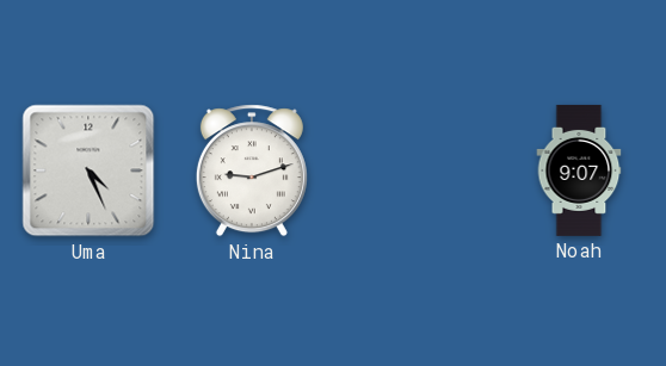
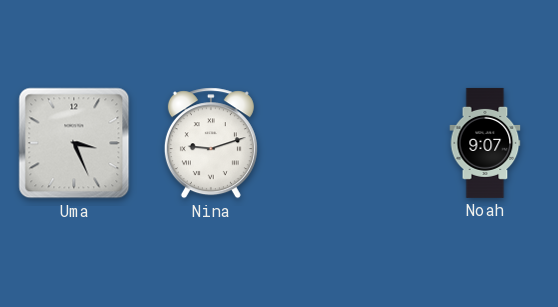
Uma: 4:26 -> 3:26
